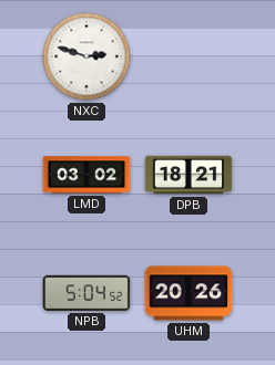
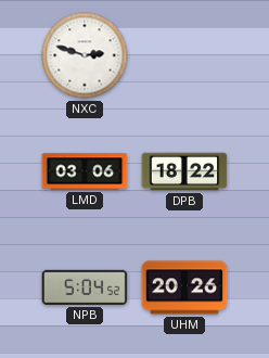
LMD: 03:02 -> 03:06
DPB: 18:21 -> 18:22
